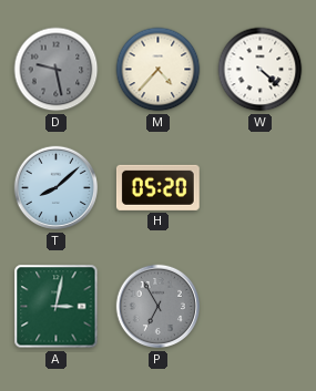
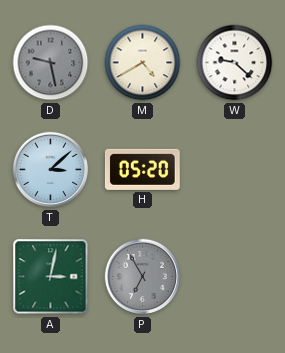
M: 4:37 -> 4:40
W: 4:22 -> 9:22
T: 8:08 -> 3:08
